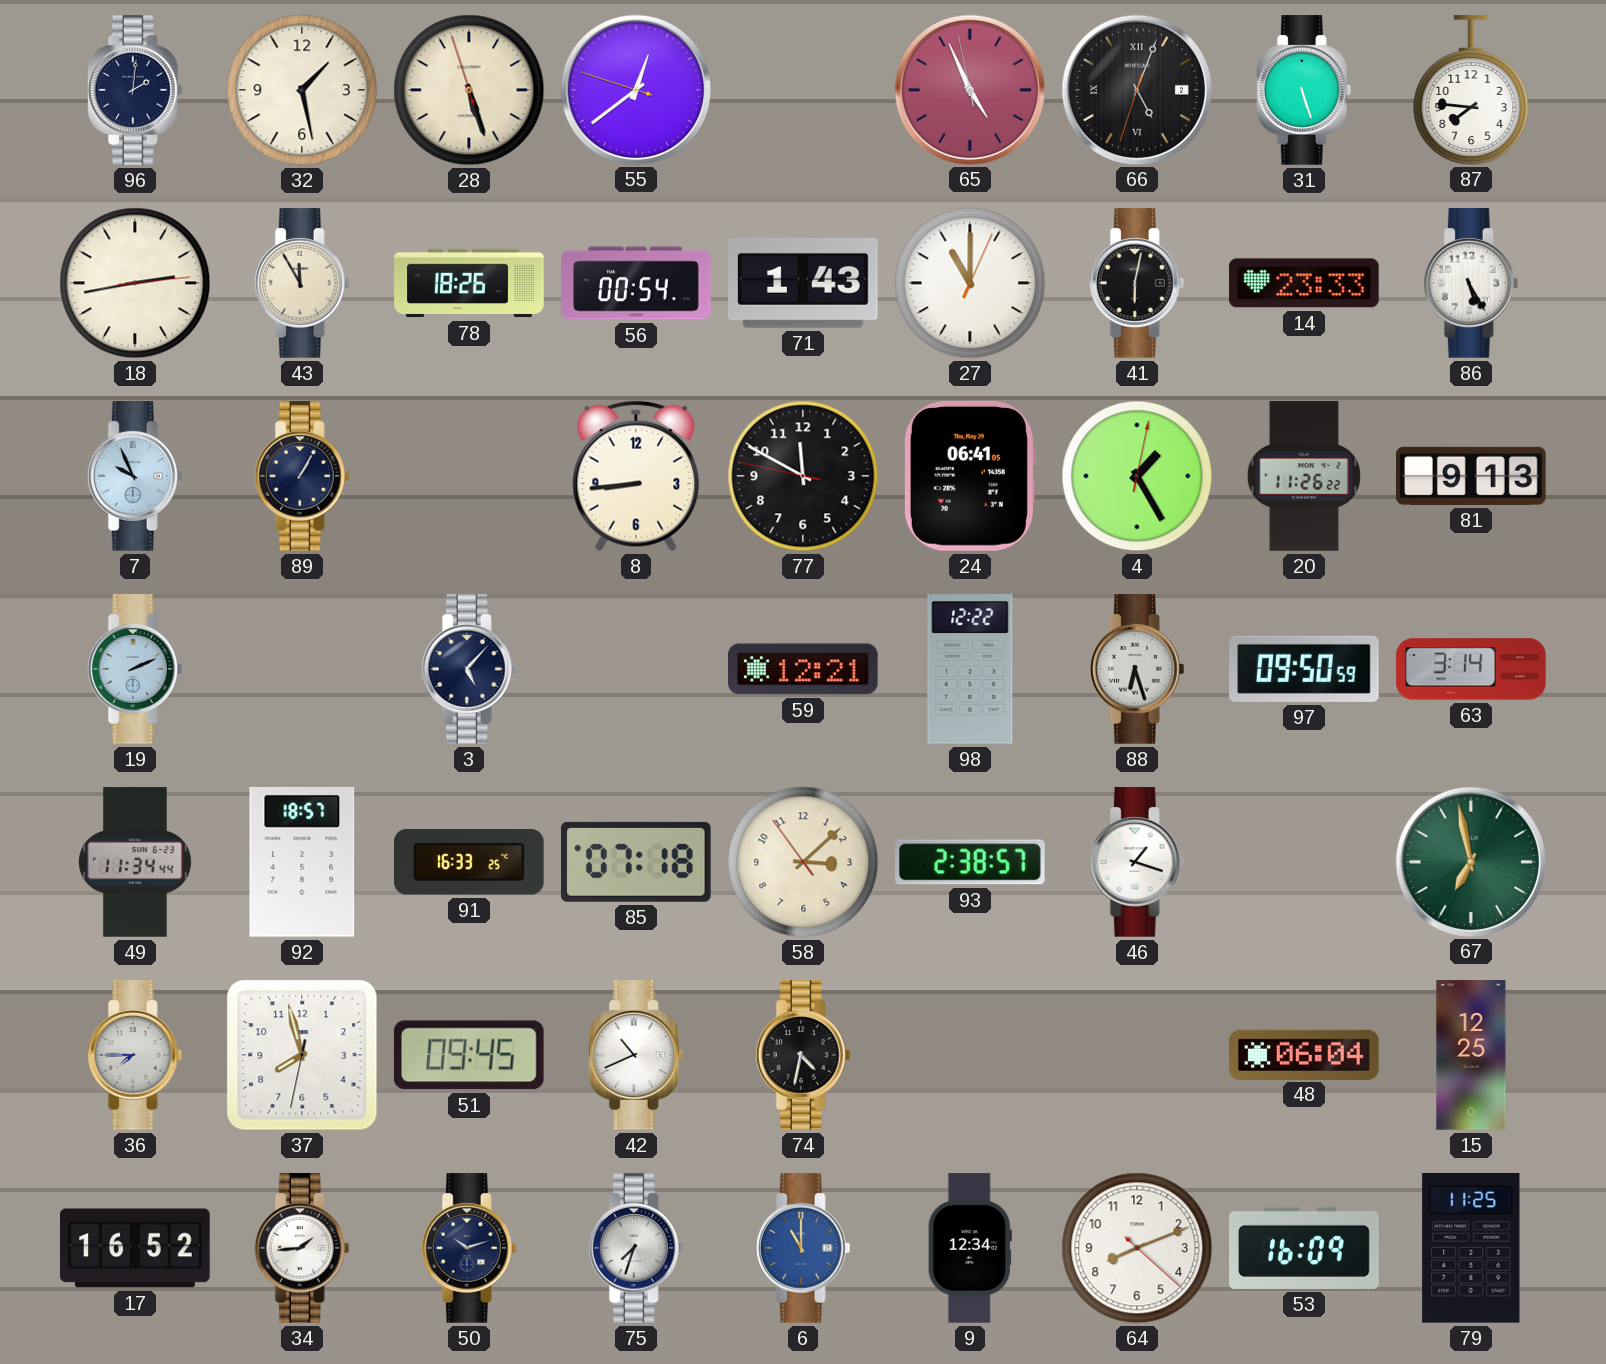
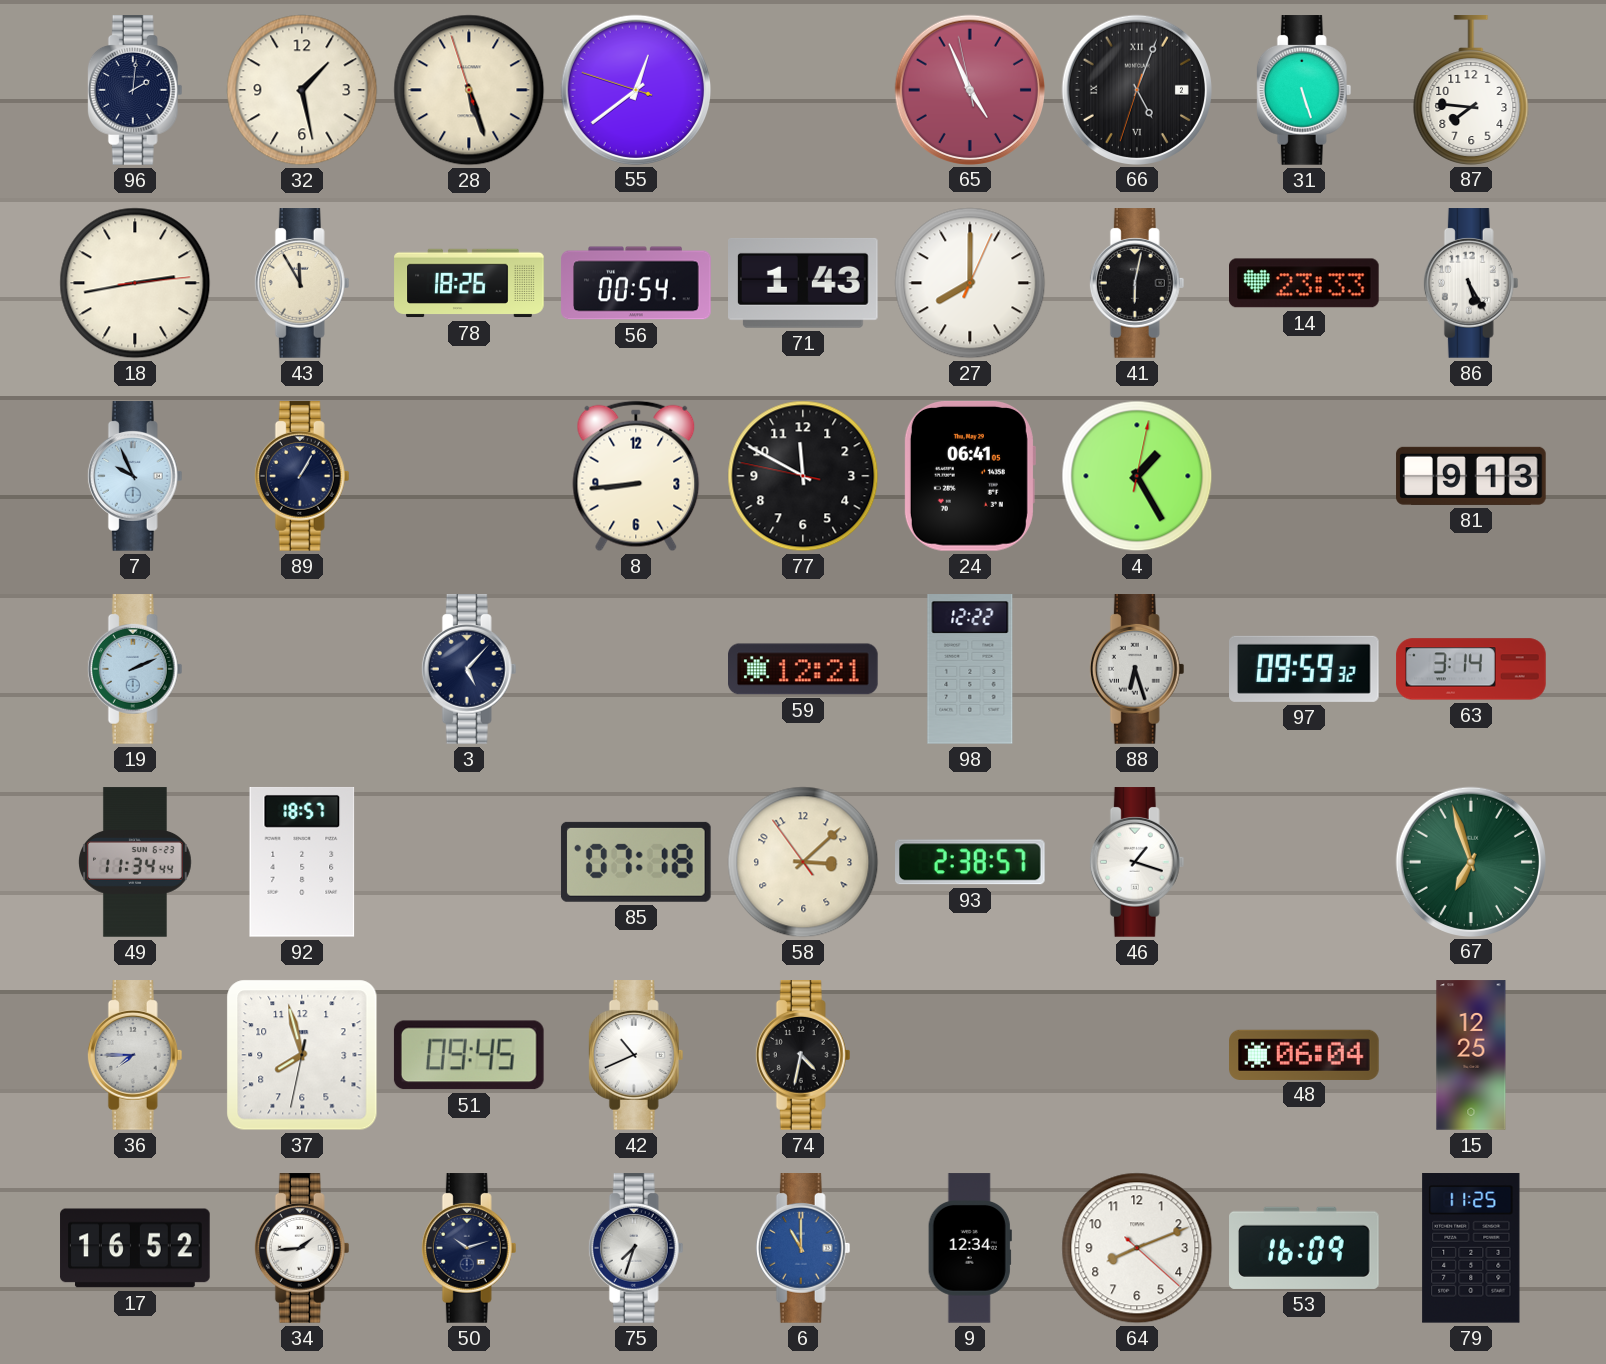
27: 11:00 -> 8:00
20: 11:26 -> none
97: 09:50 -> 09:59
91: 16:33 -> none
67: 6:58 -> 6:57
